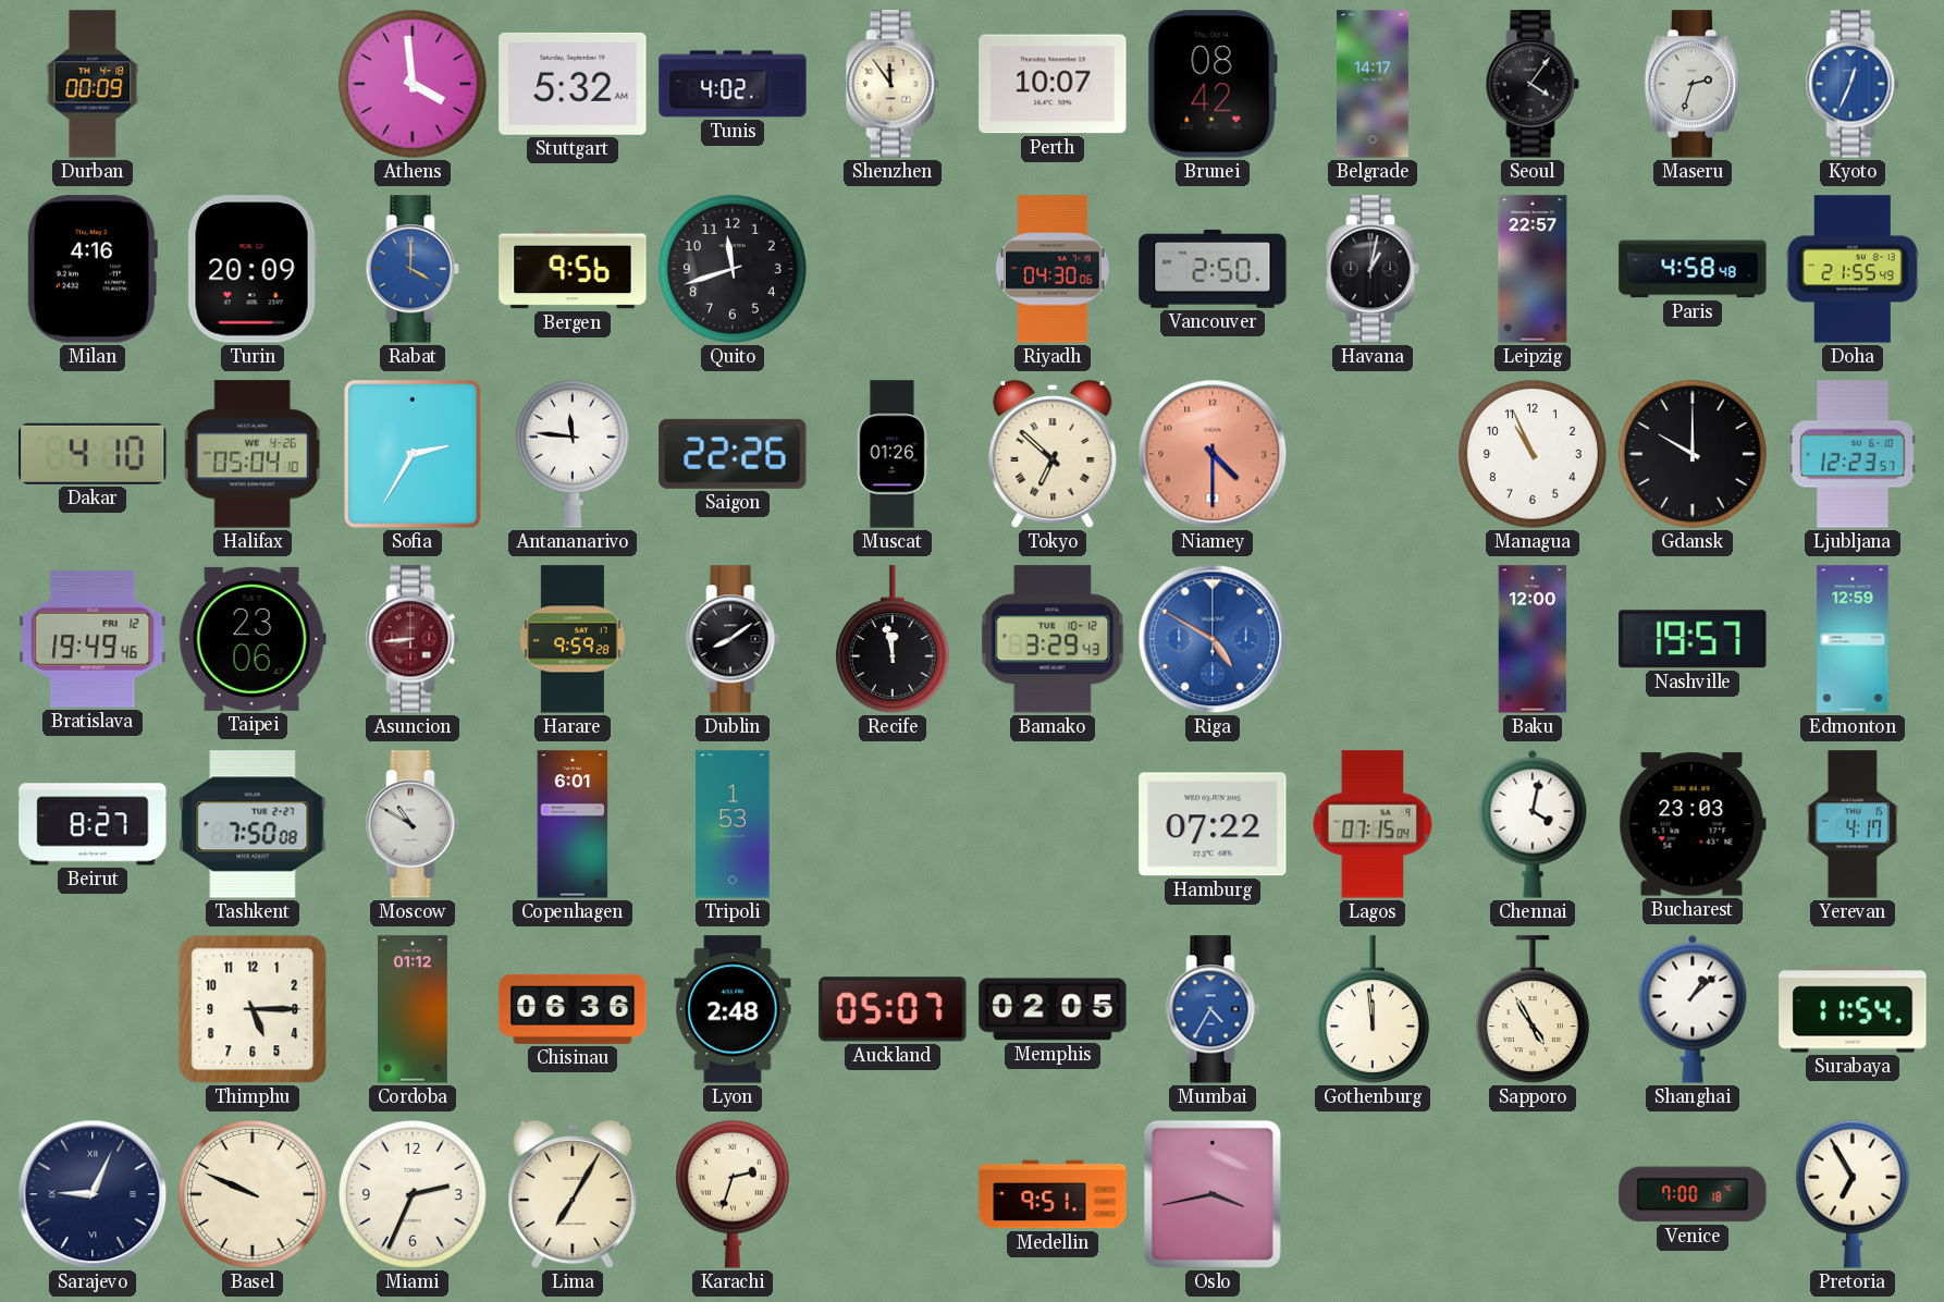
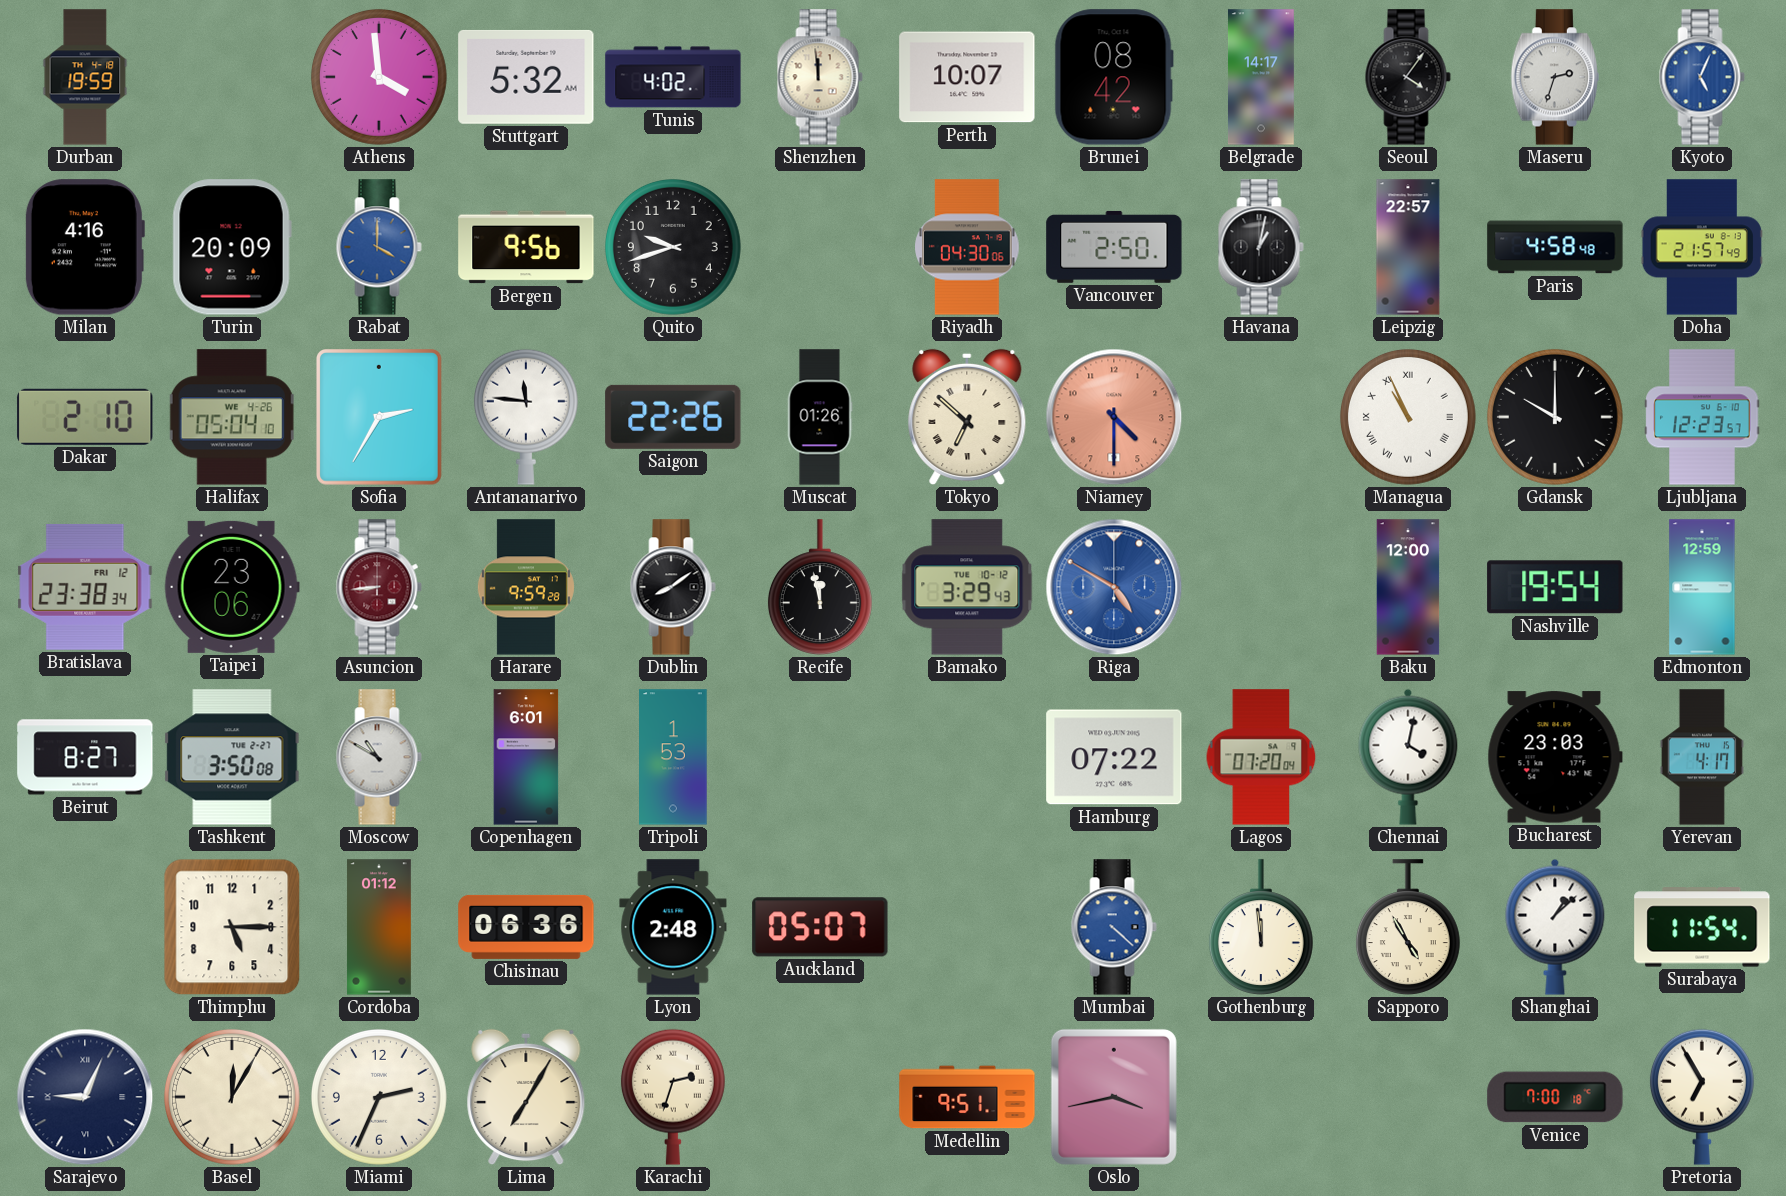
Durban: 00:09 -> 19:59
Shenzhen: 11:54 -> 11:59
Kyoto: 12:34 -> 5:04
Quito: 11:42 -> 9:42
Doha: 21:55 -> 21:57
Dakar: 4:10 -> 2:10
Managua numerals: Arabic -> Roman
Bratislava: 19:49 -> 23:38
Nashville: 19:57 -> 19:54
Tashkent: 7:50 -> 3:50
Lagos: 07:15 -> 07:20
Memphis: 02:05 -> none
Mumbai: 4:35 -> 4:22
Basel: 9:49 -> 12:05
